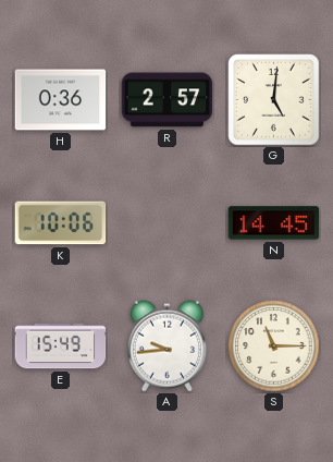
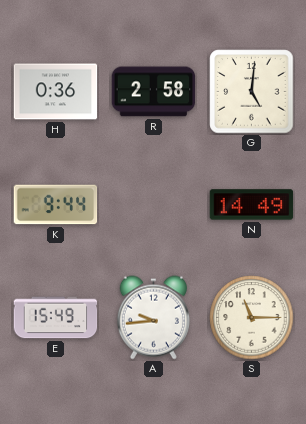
R: 2:57 -> 2:58
K: 10:06 -> 9:44
N: 14:45 -> 14:49
